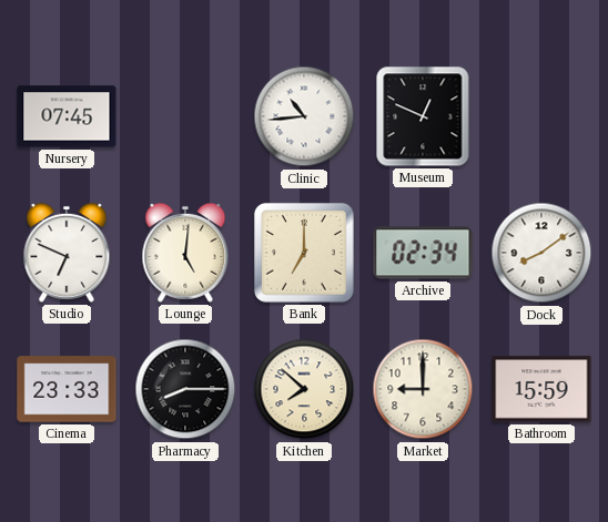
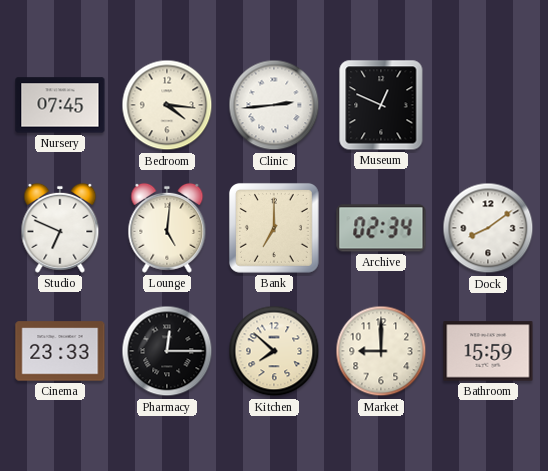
Bedroom: none -> 4:16
Clinic: 10:44 -> 2:44
Pharmacy: 8:15 -> 12:15
